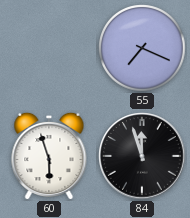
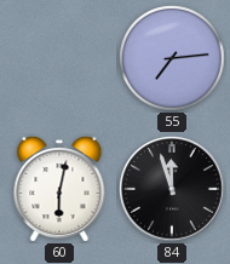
55: 7:19 -> 7:14
60: 5:57 -> 6:02
